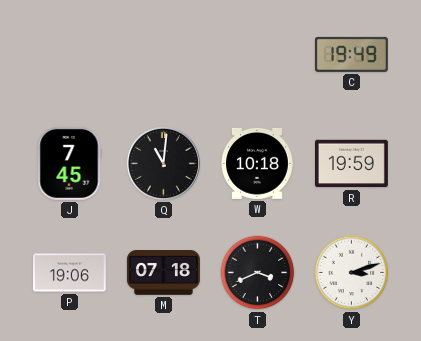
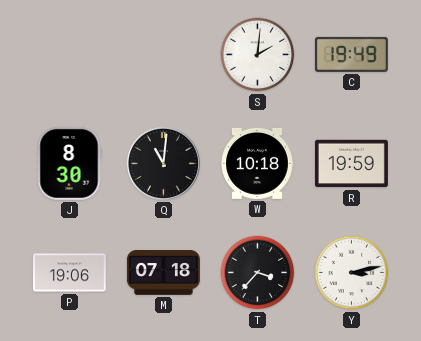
S: none -> 2:01
J: 7:45 -> 8:30
T: 3:41 -> 3:37
Y: 3:12 -> 3:13
